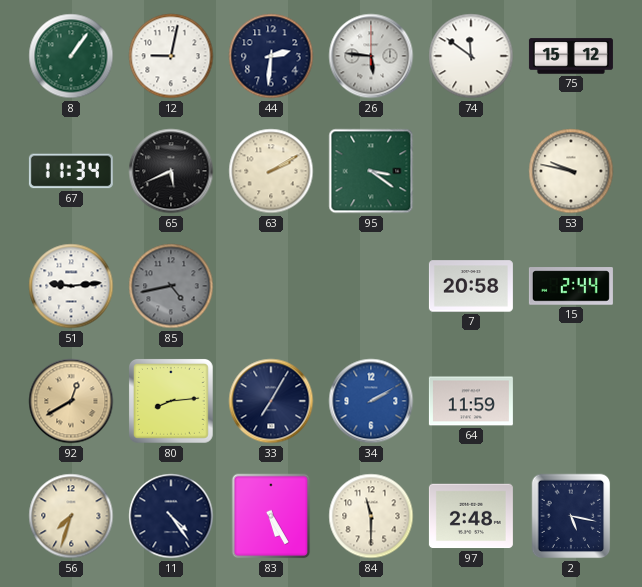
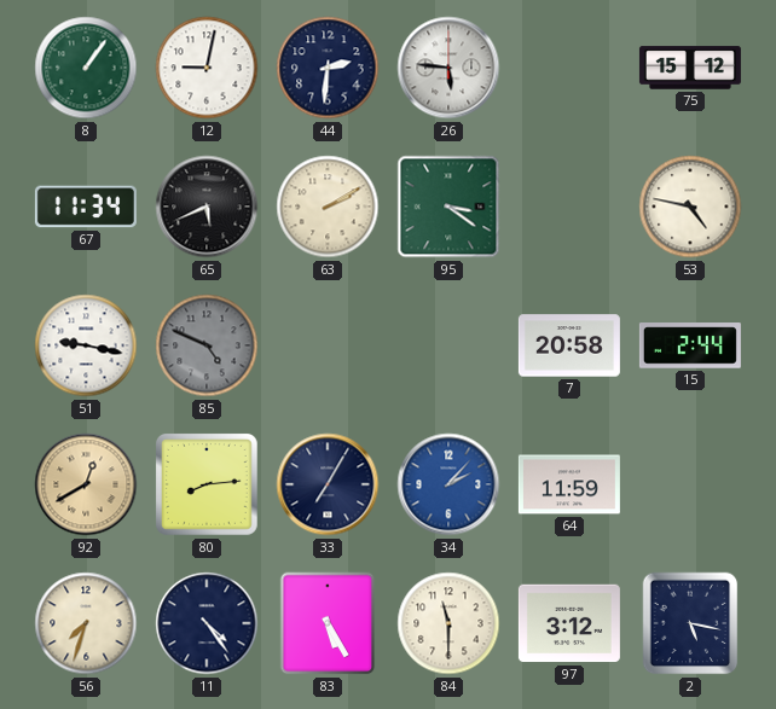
74: 11:51 -> none
53: 9:47 -> 4:47
51: 9:14 -> 9:17
85: 4:43 -> 4:49
34: 2:10 -> 2:07
97: 2:48 -> 3:12
